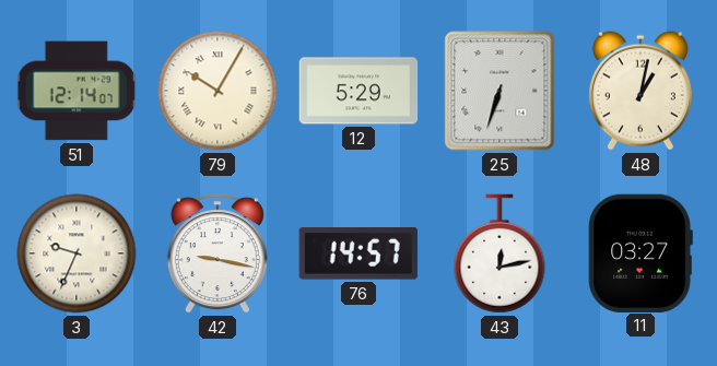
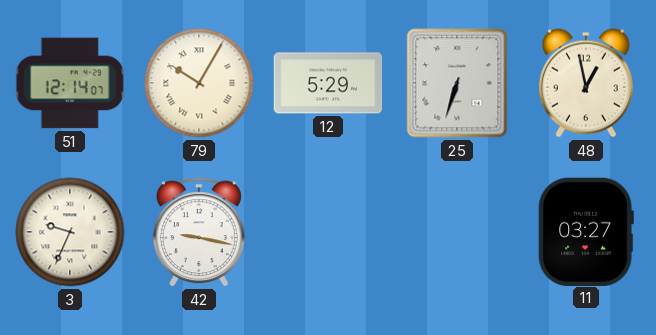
48: 1:02 -> 12:58
76: 14:57 -> none
43: 12:13 -> none
